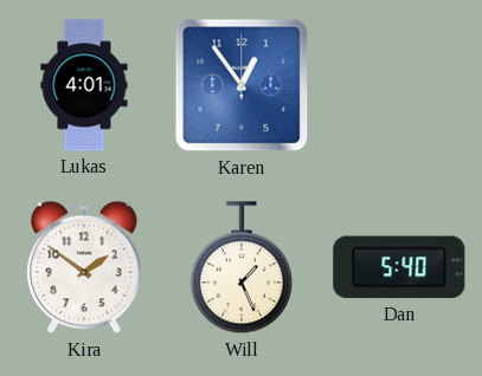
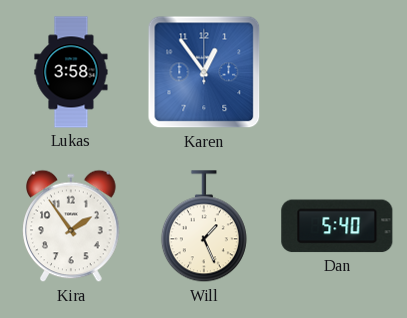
Lukas: 4:01 -> 3:58
Kira: 1:51 -> 1:54
